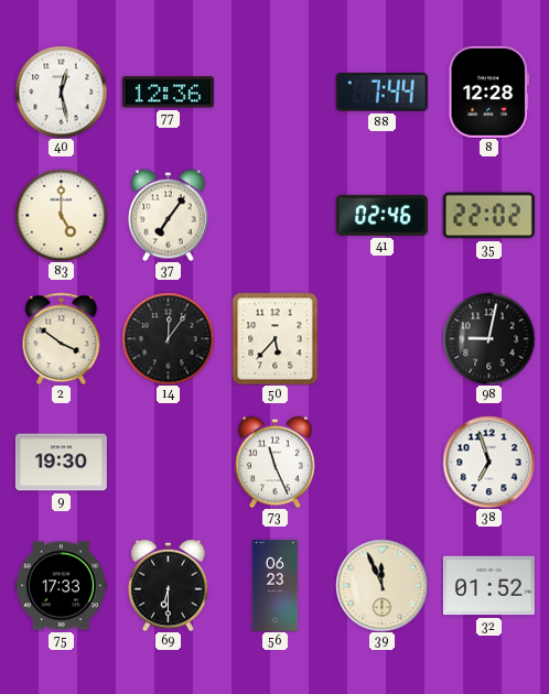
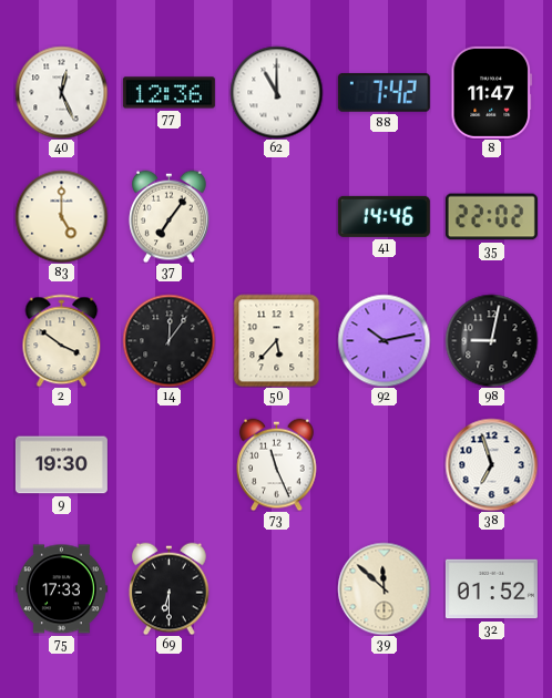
40: 12:28 -> 12:26
62: none -> 11:00
88: 7:44 -> 7:42
8: 12:28 -> 11:47
41: 02:46 -> 14:46
92: none -> 10:13
56: 06:23 -> none
39: 11:56 -> 11:52
